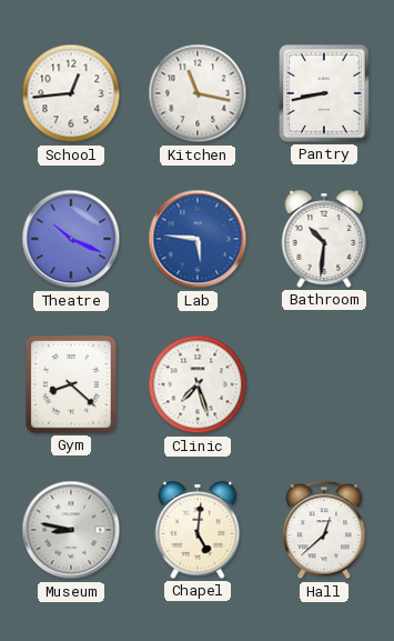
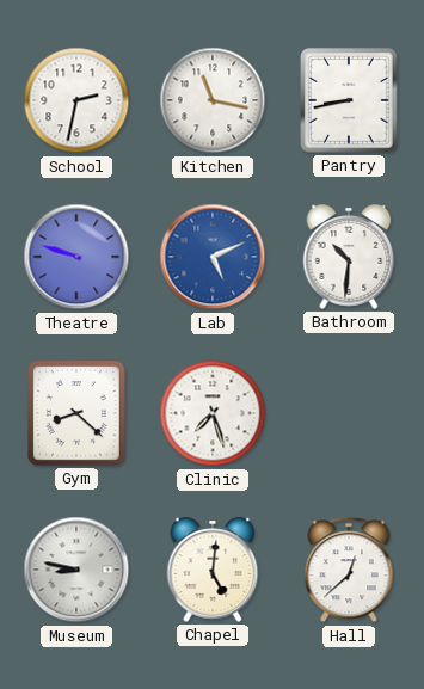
School: 12:44 -> 2:32
Theatre: 10:19 -> 9:48
Lab: 5:46 -> 5:11
